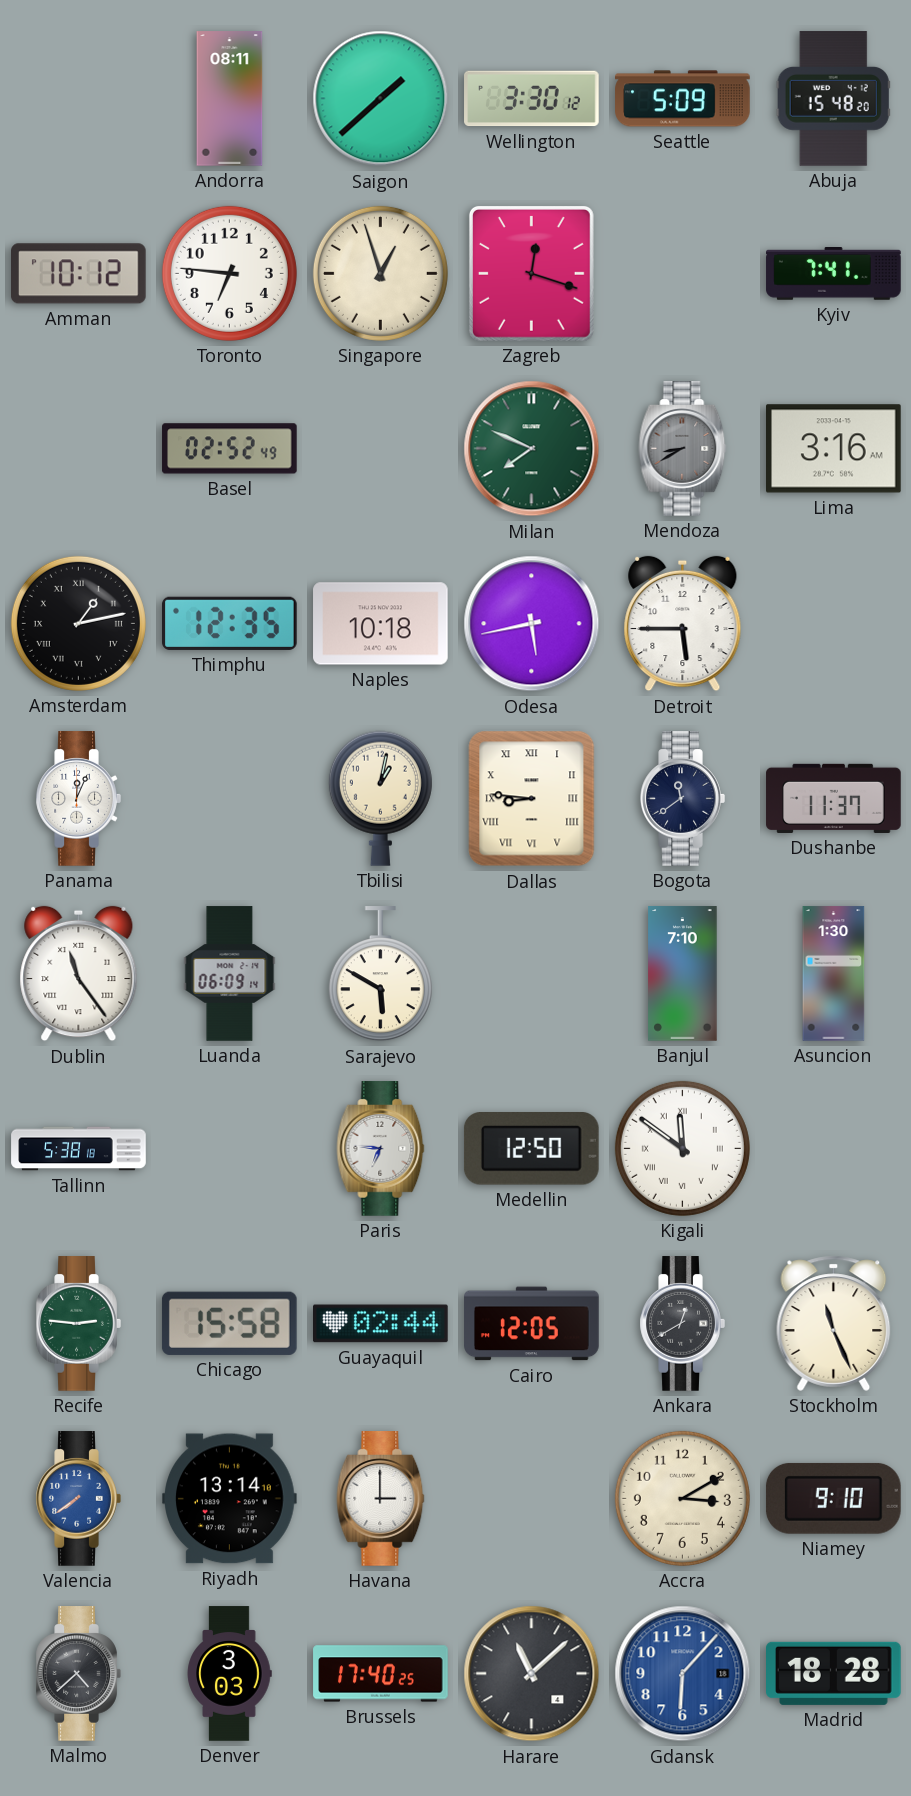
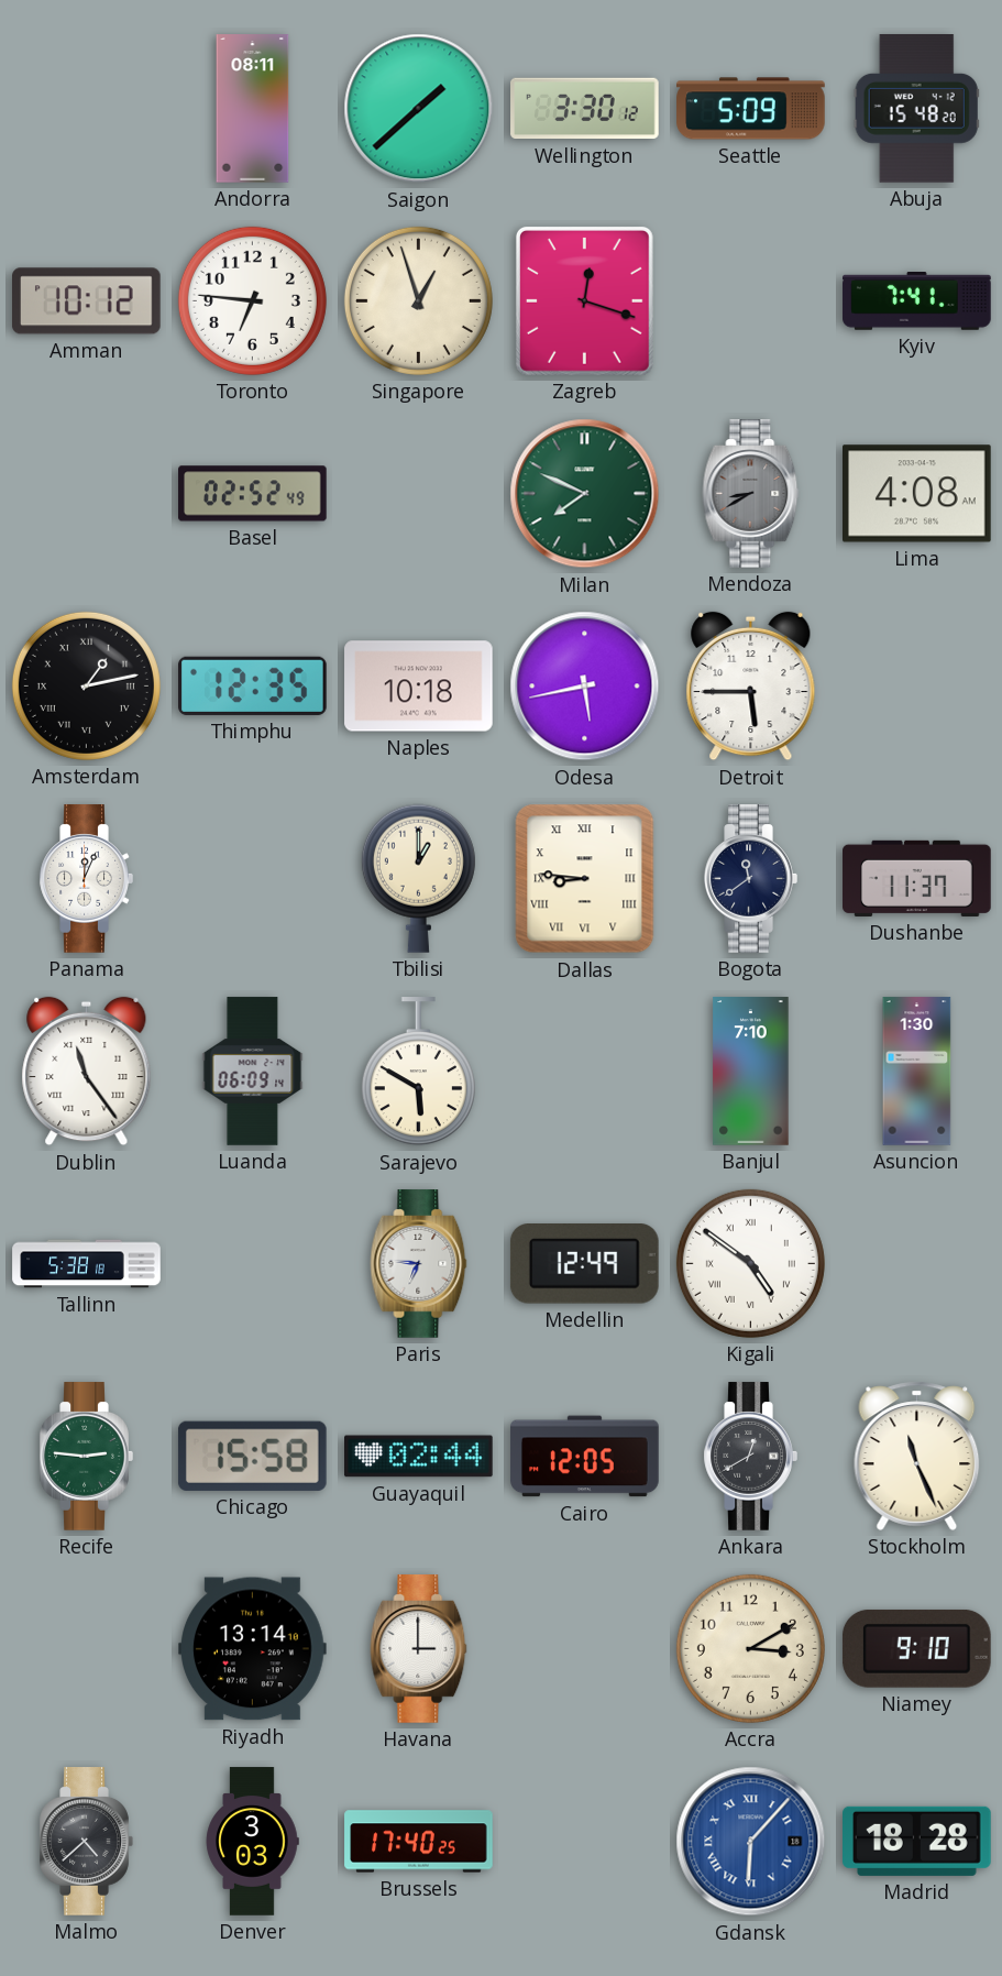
Lima: 3:16 -> 4:08
Tbilisi: 1:02 -> 1:00
Medellin: 12:50 -> 12:49
Kigali: 11:51 -> 4:51
Valencia: 7:39 -> none
Harare: 11:08 -> none
Gdansk numerals: Arabic -> Roman
